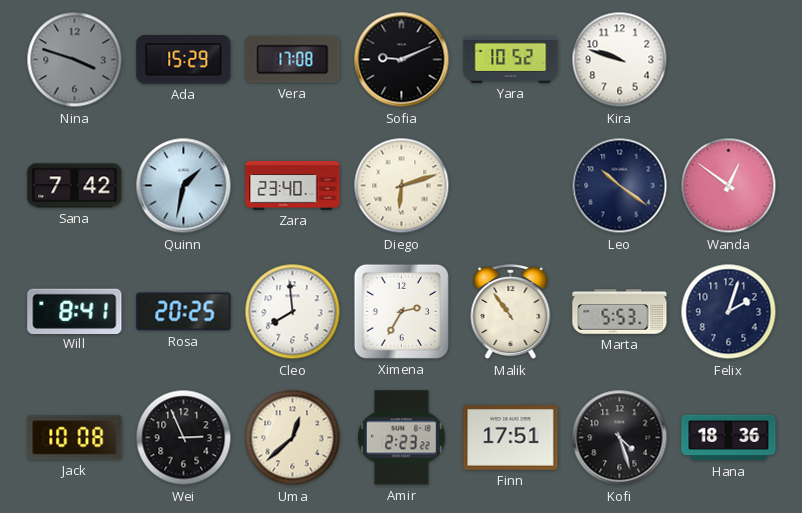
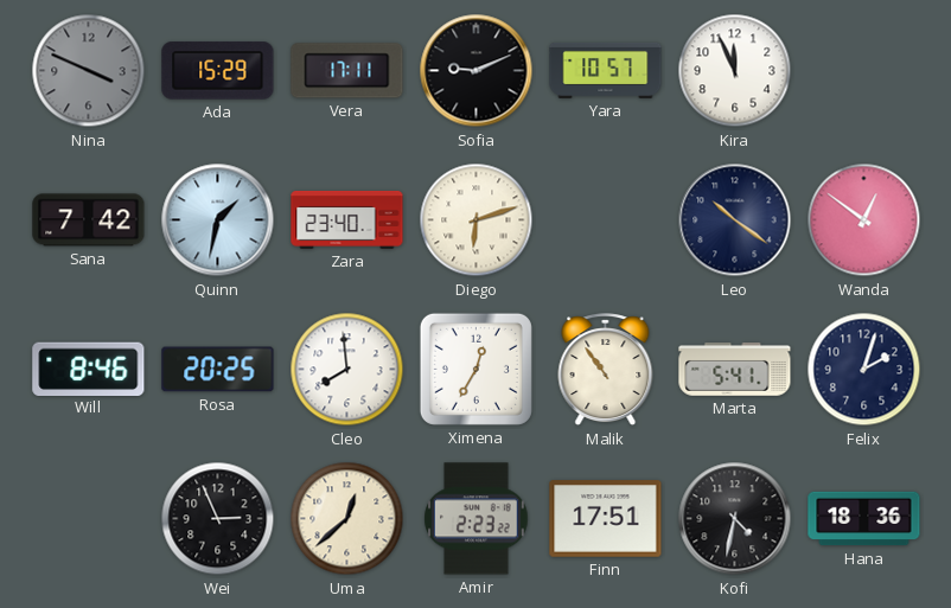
Nina: 3:48 -> 3:49
Vera: 17:08 -> 17:11
Yara: 10:52 -> 10:57
Kira: 9:48 -> 11:56
Will: 8:41 -> 8:46
Ximena: 2:35 -> 12:35
Marta: 5:53 -> 5:41
Jack: 10:08 -> none
Kofi: 4:27 -> 4:32
